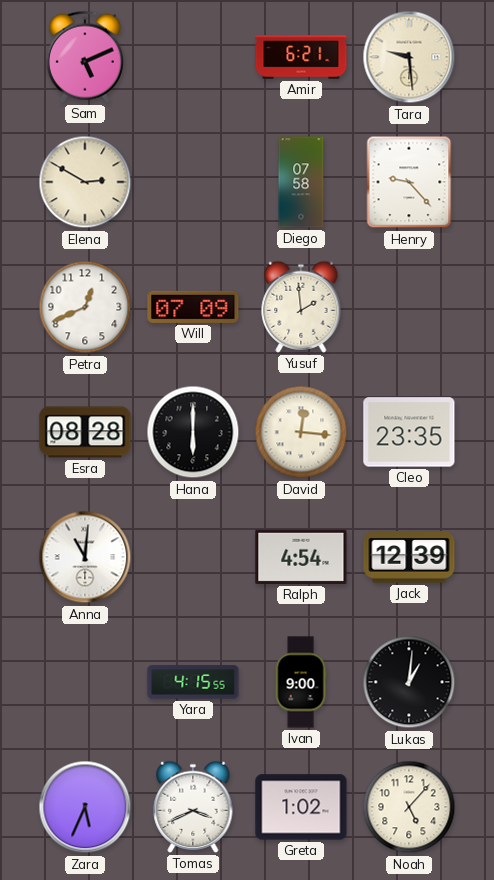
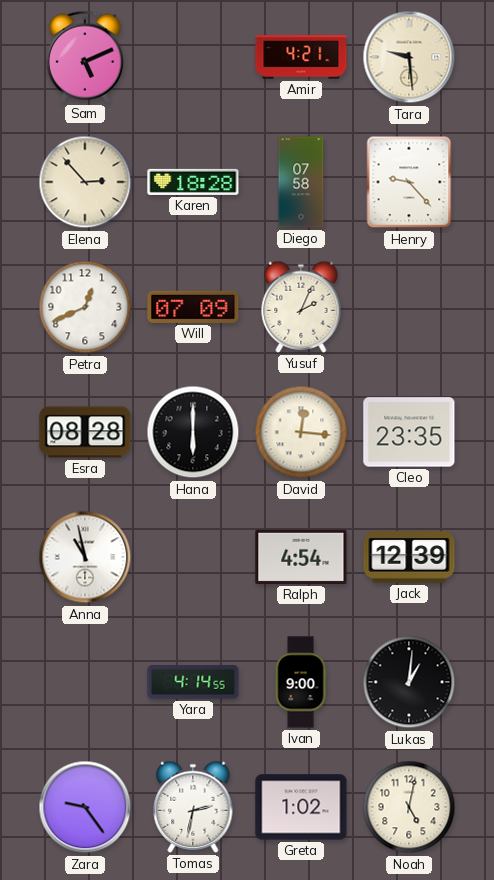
Amir: 6:21 -> 4:21
Elena: 2:50 -> 2:53
Karen: none -> 18:28
Yusuf: 1:59 -> 2:04
Anna: 11:01 -> 10:58
Yara: 4:15 -> 4:14
Zara: 5:34 -> 9:24
Tomas: 3:41 -> 2:32
Noah: 5:07 -> 5:02
